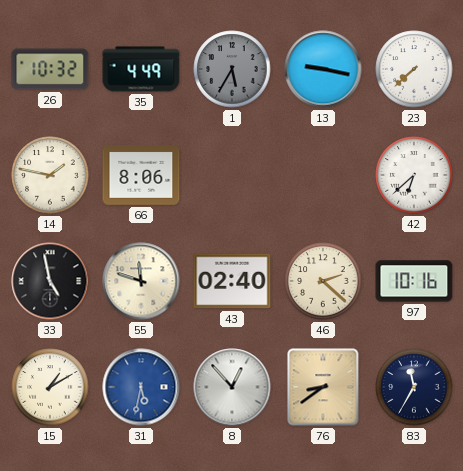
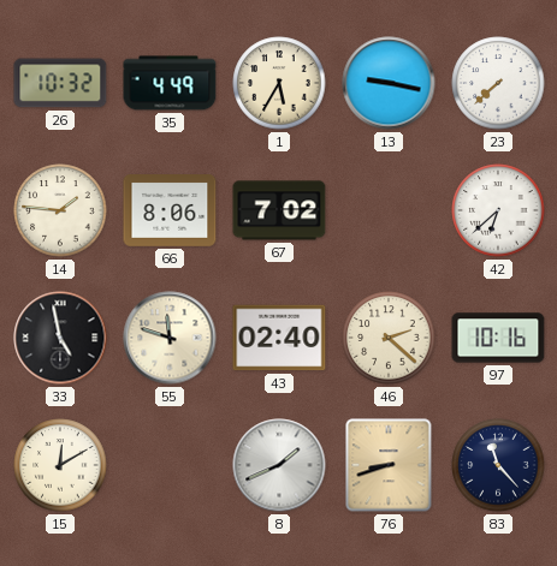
1 dial: grey -> cream
14: 1:47 -> 1:46
67: none -> 7:02
15: 1:10 -> 12:10
31: 5:32 -> none
8: 12:53 -> 1:41
76: 8:39 -> 8:42
83: 11:35 -> 11:23
